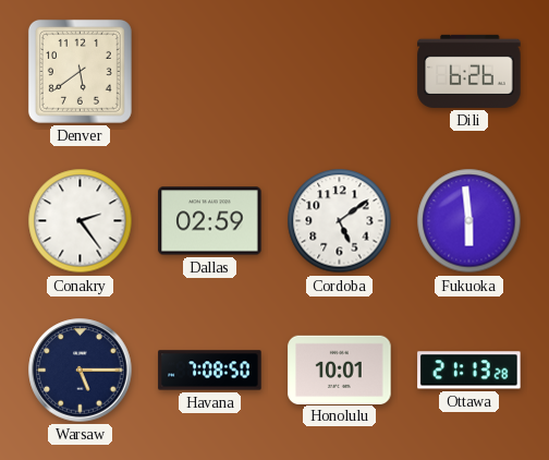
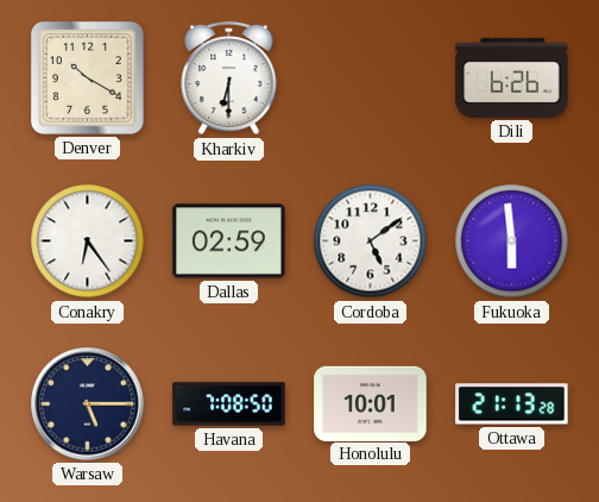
Denver: 5:39 -> 10:20
Kharkiv: none -> 6:30
Conakry: 2:24 -> 6:24
